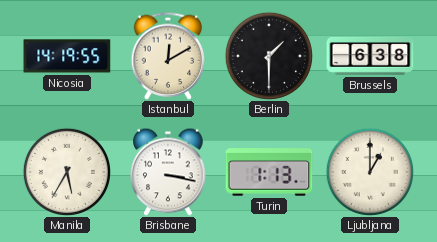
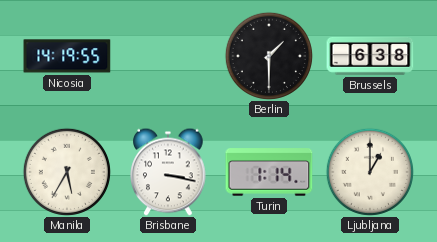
Istanbul: 12:10 -> none
Turin: 1:13 -> 1:14
